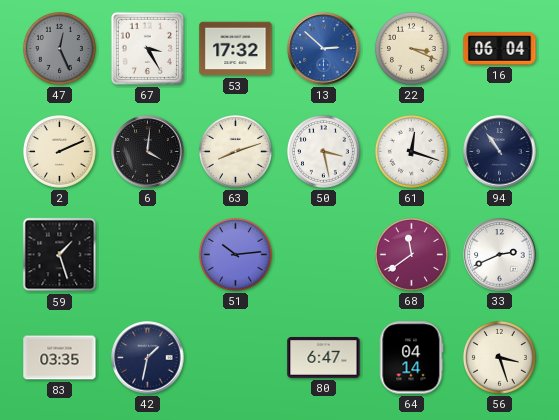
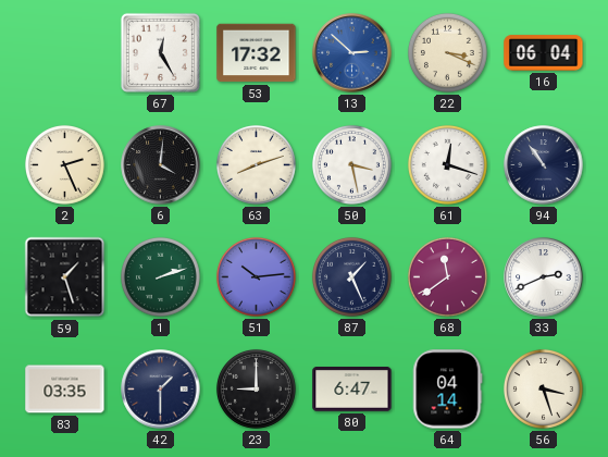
47: 12:26 -> none
67: 3:25 -> 12:25
2: 2:11 -> 2:26
1: none -> 2:12
87: none -> 1:26
42: 1:32 -> 1:30
23: none -> 9:00
